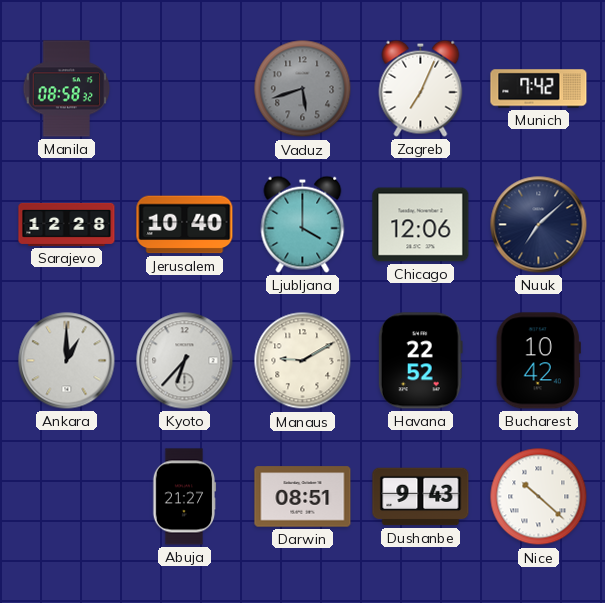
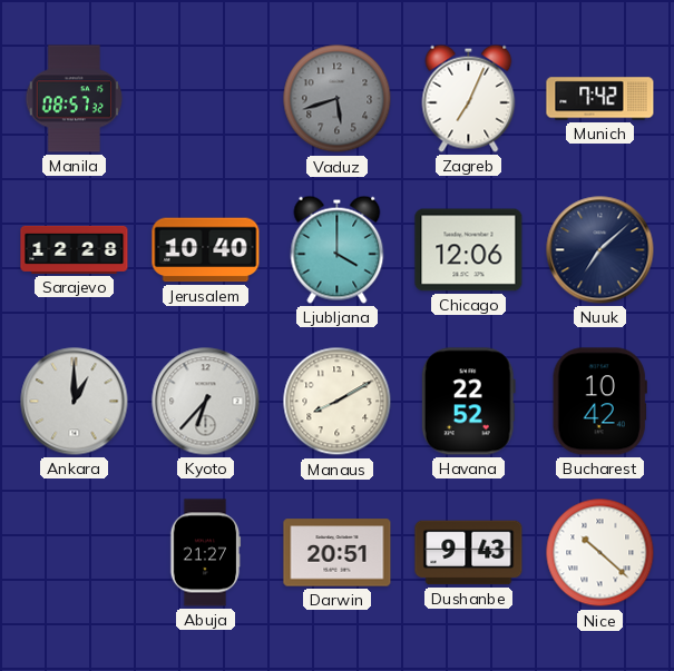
Manila: 08:58 -> 08:57
Manaus: 9:10 -> 8:10
Darwin: 08:51 -> 20:51
